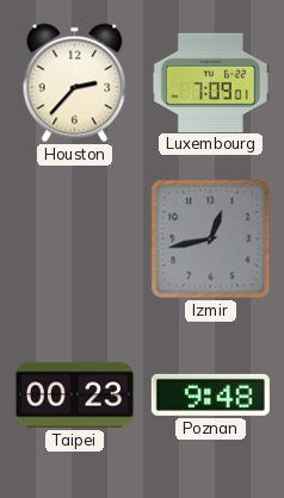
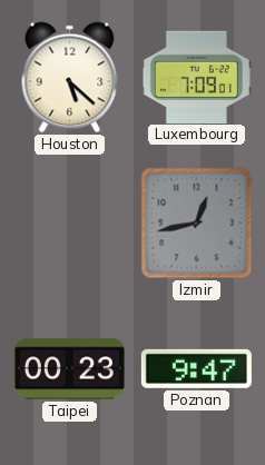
Houston: 2:37 -> 5:22
Poznan: 9:48 -> 9:47
